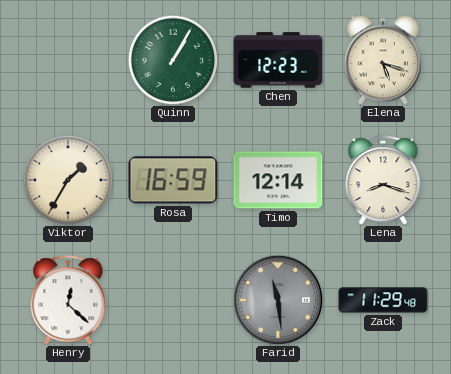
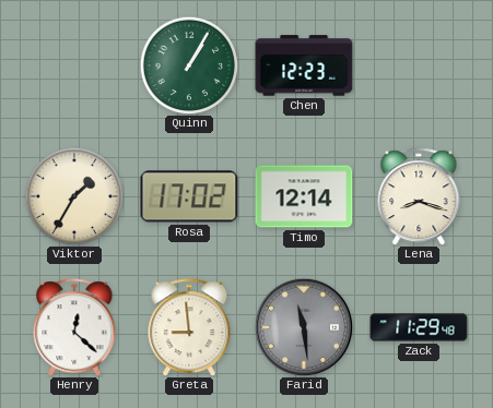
Elena: 5:18 -> none
Rosa: 16:59 -> 17:02
Greta: none -> 8:59
